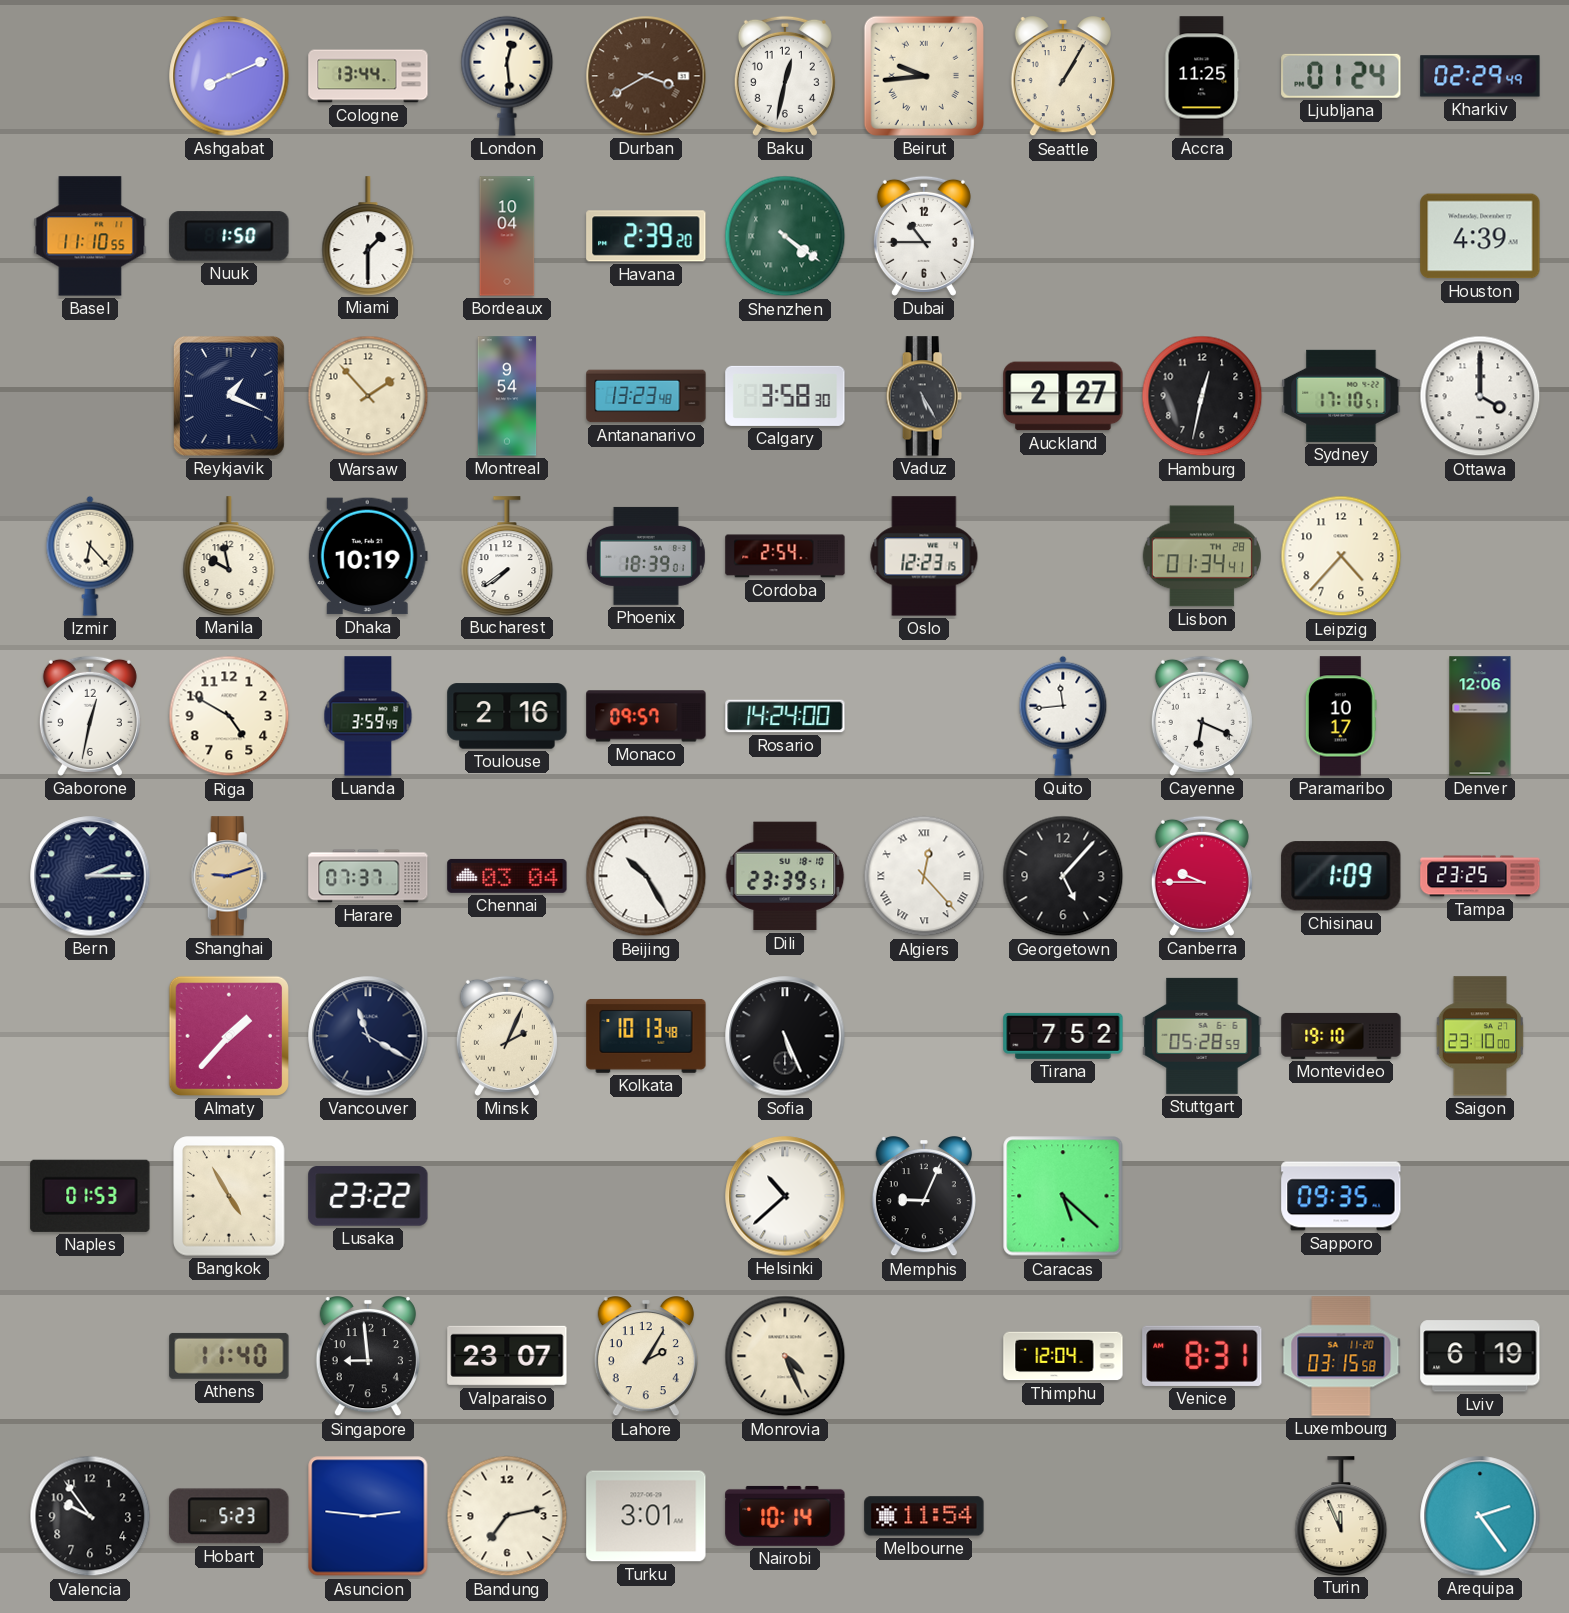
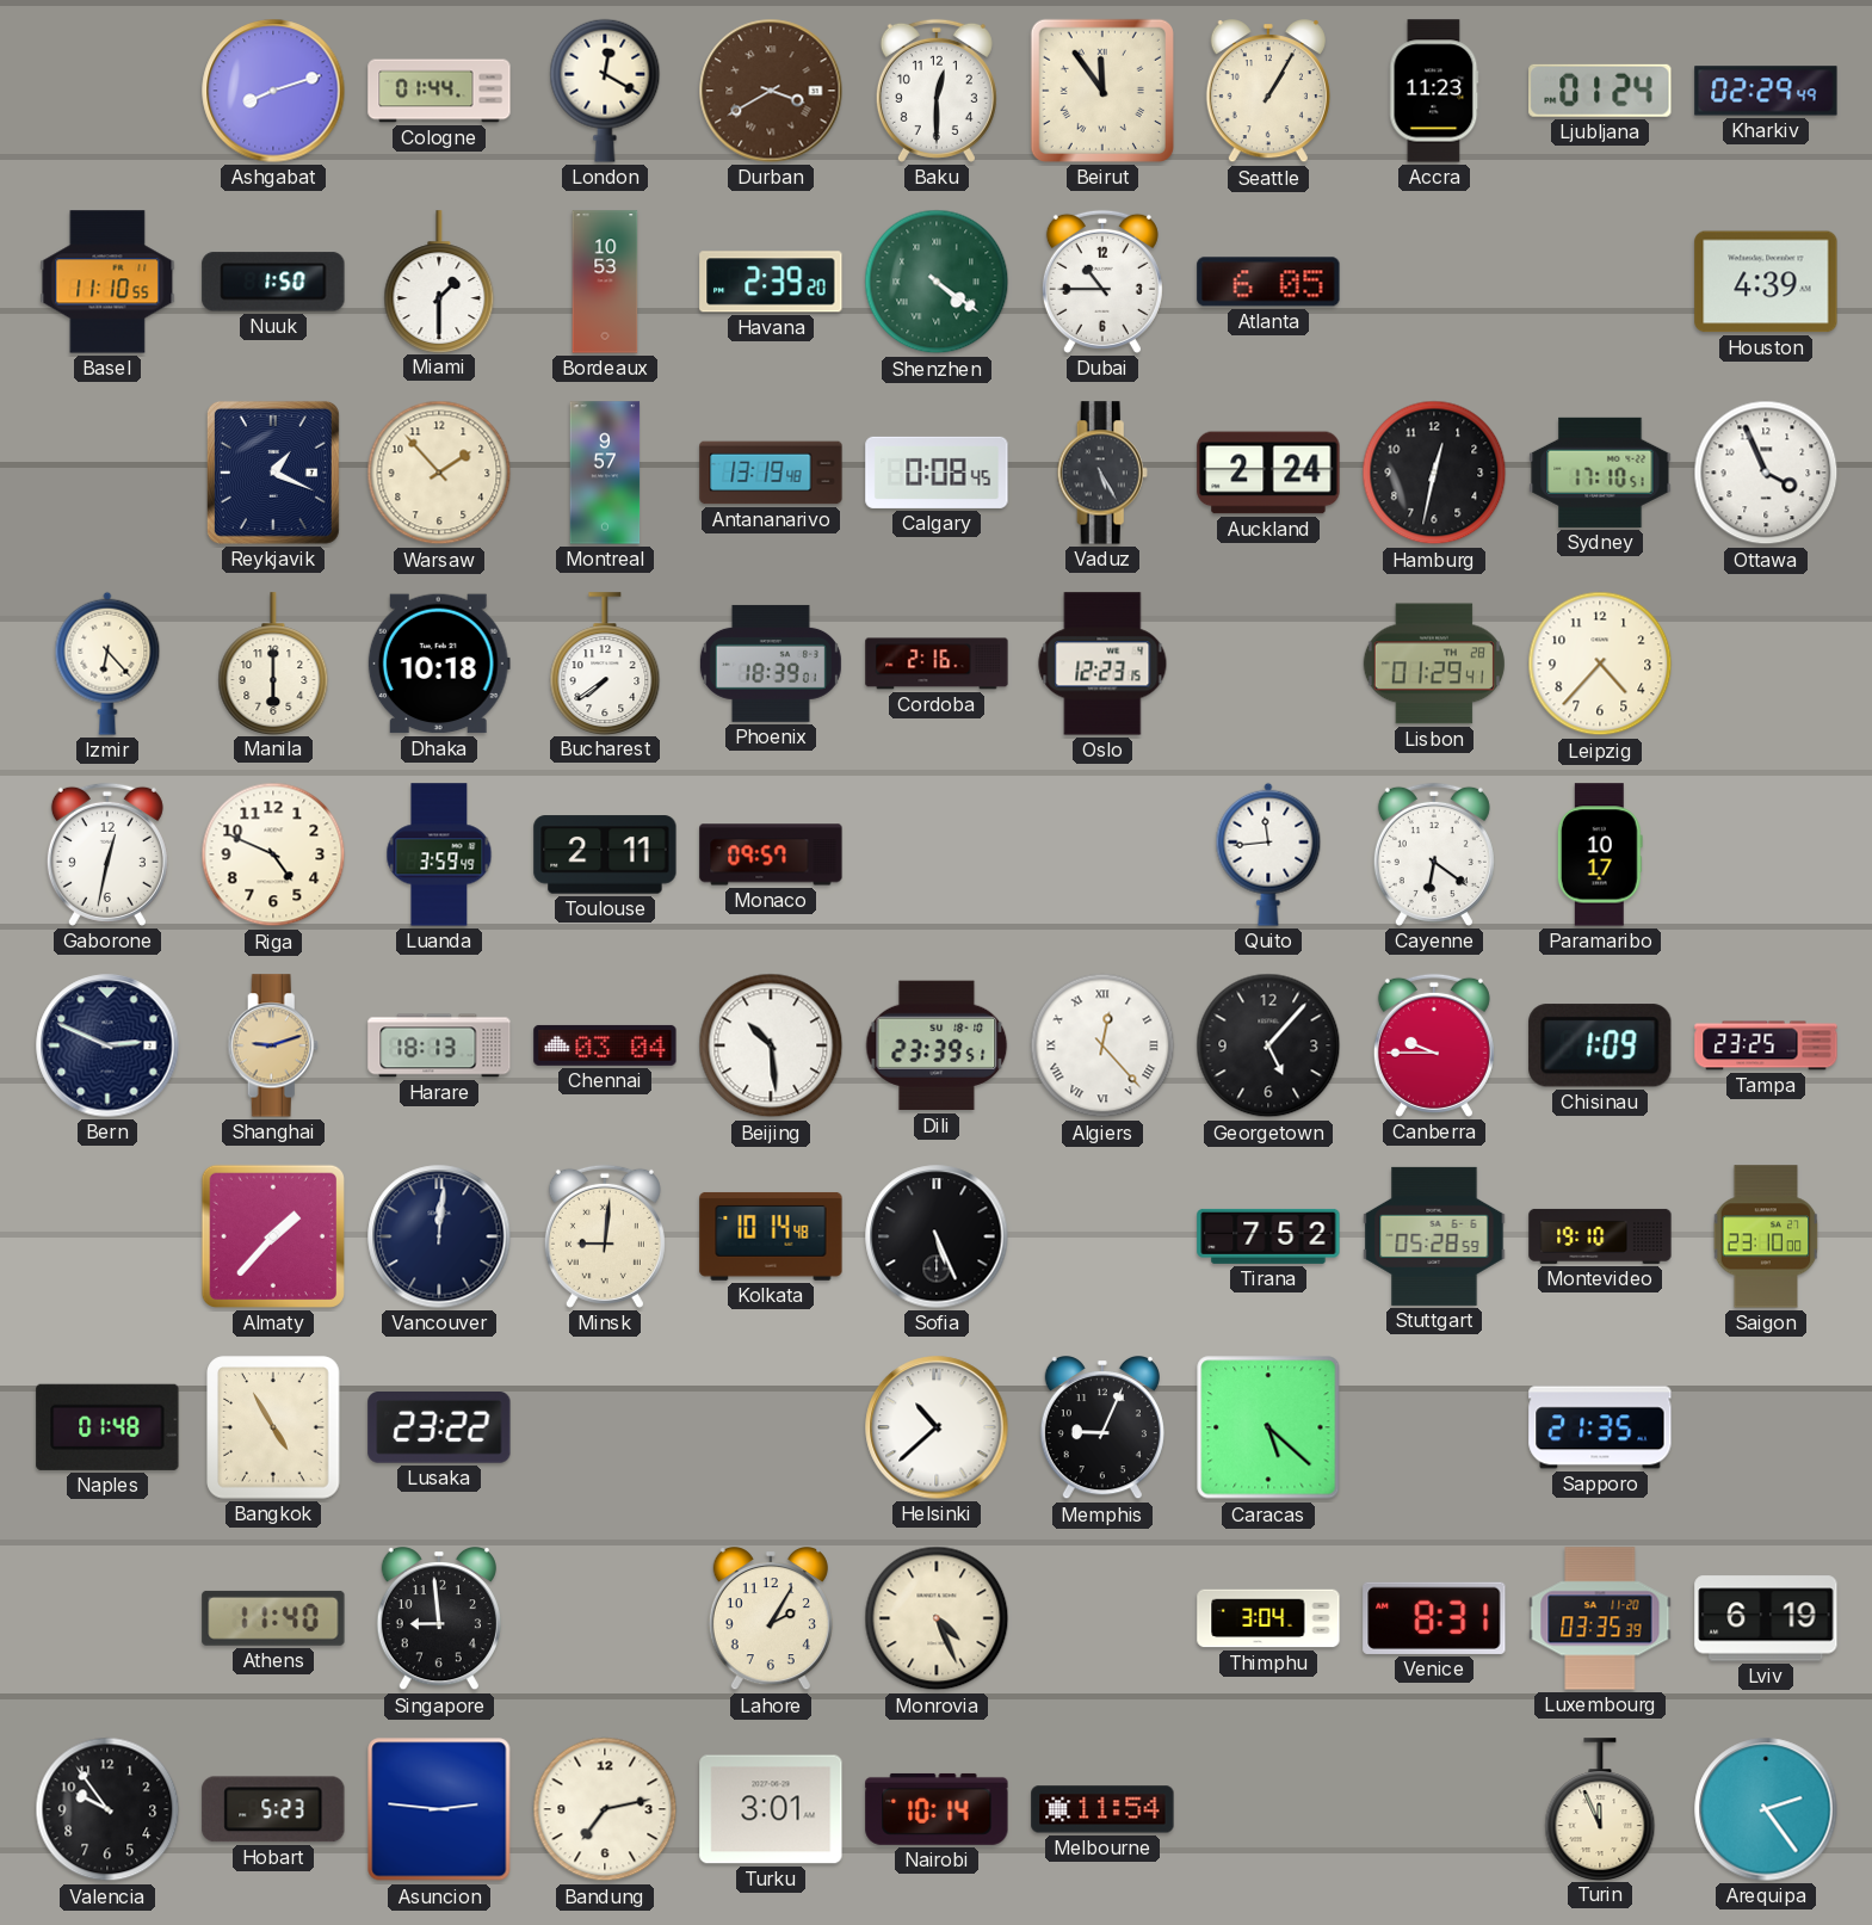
Ashgabat: 8:11 -> 8:12
Cologne: 13:44 -> 01:44
London: 12:29 -> 12:20
Baku: 12:32 -> 12:30
Beirut: 9:44 -> 11:54
Accra: 11:25 -> 11:23
Bordeaux: 10:04 -> 10:53
Atlanta: none -> 6:05
Montreal: 9:54 -> 9:57
Antananarivo: 13:23 -> 13:19
Calgary: 3:58 -> 0:08
Auckland: 2:27 -> 2:24
Ottawa: 4:00 -> 3:56
Manila: 9:58 -> 6:00
Dhaka: 10:19 -> 10:18
Cordoba: 2:54 -> 2:16
Lisbon: 01:34 -> 01:29
Riga: 4:50 -> 4:49
Toulouse: 2:16 -> 2:11
Rosario: 14:24 -> none
Cayenne: 6:19 -> 6:21
Denver: 12:06 -> none
Bern: 2:15 -> 2:49
Harare: 07:37 -> 18:13
Beijing: 10:25 -> 10:29
Vancouver: 11:20 -> 12:01
Minsk: 2:04 -> 9:01
Kolkata: 10:13 -> 10:14
Naples: 01:53 -> 01:48
Sapporo: 09:35 -> 21:35
Valparaiso: 23:07 -> none
Thimphu: 12:04 -> 3:04
Luxembourg: 03:15 -> 03:35
